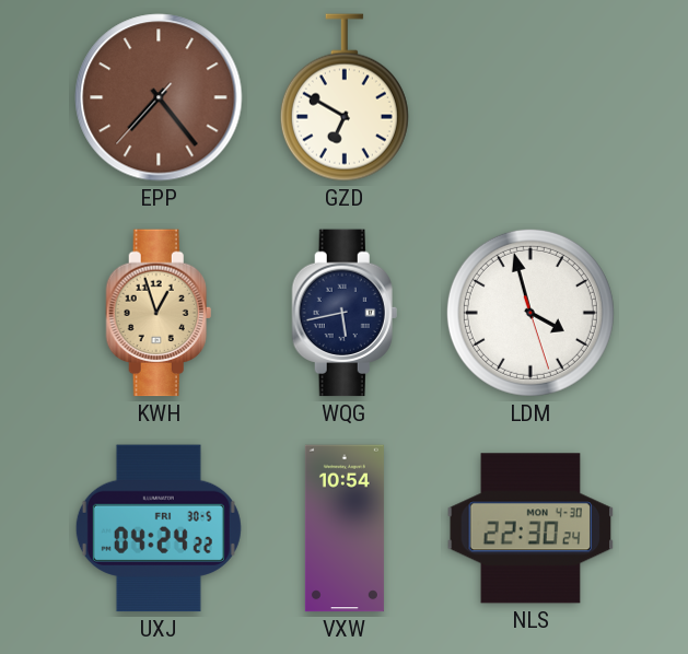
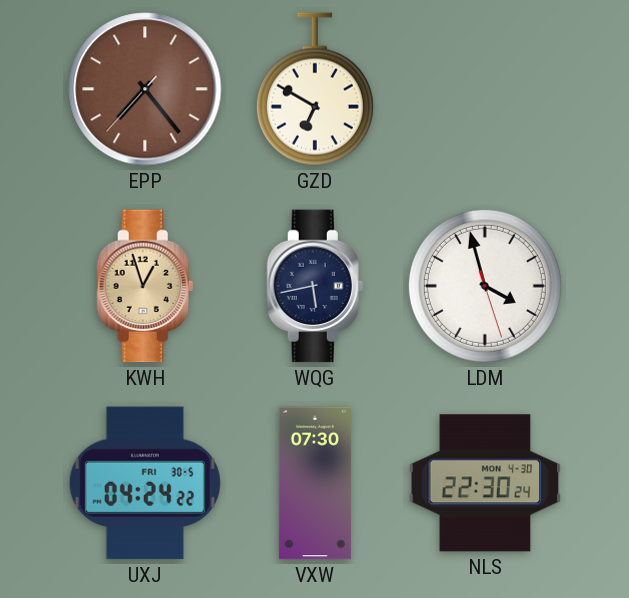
VXW: 10:54 -> 07:30
